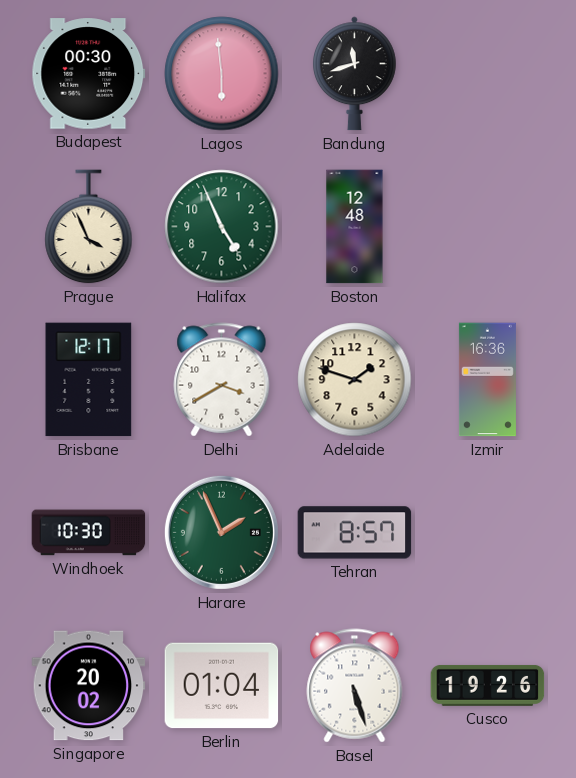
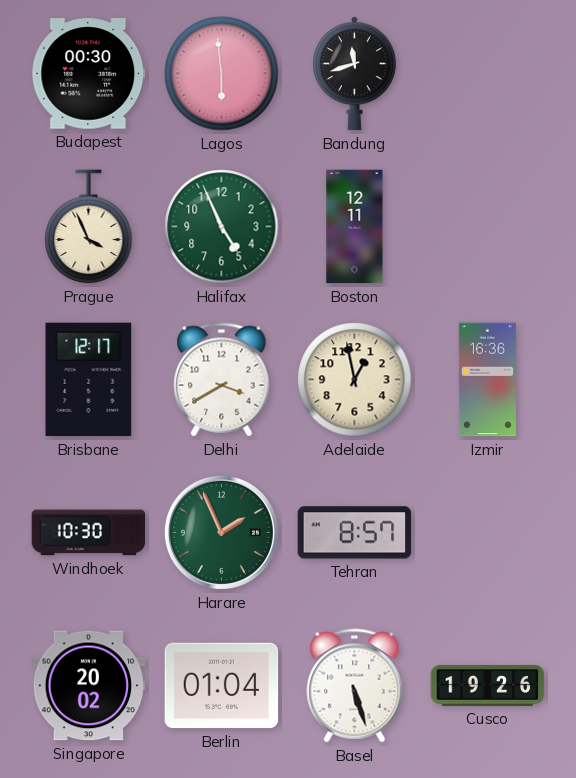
Boston: 12:48 -> 12:11
Adelaide: 1:48 -> 12:58
